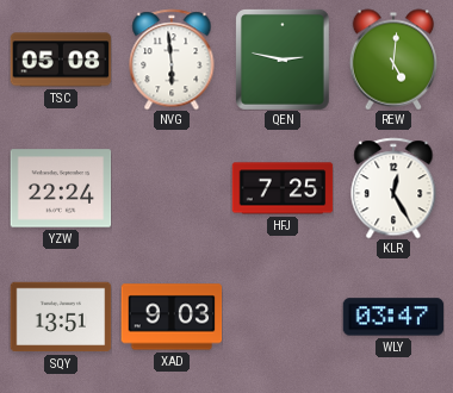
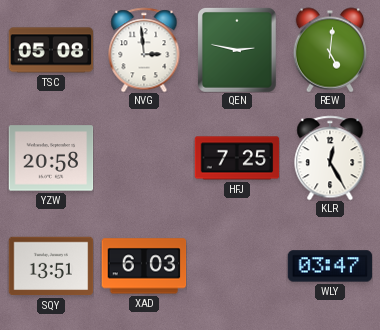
NVG: 5:59 -> 2:59
YZW: 22:24 -> 20:58
XAD: 9:03 -> 6:03
